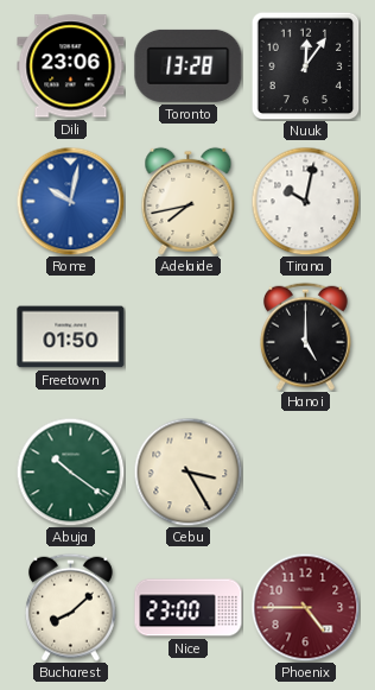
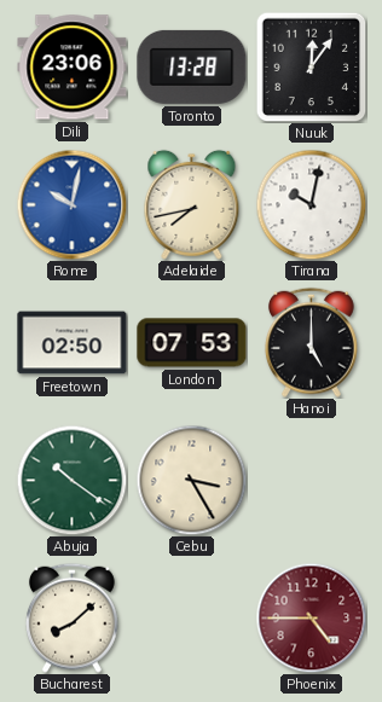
Freetown: 01:50 -> 02:50
London: none -> 07:53
Nice: 23:00 -> none
